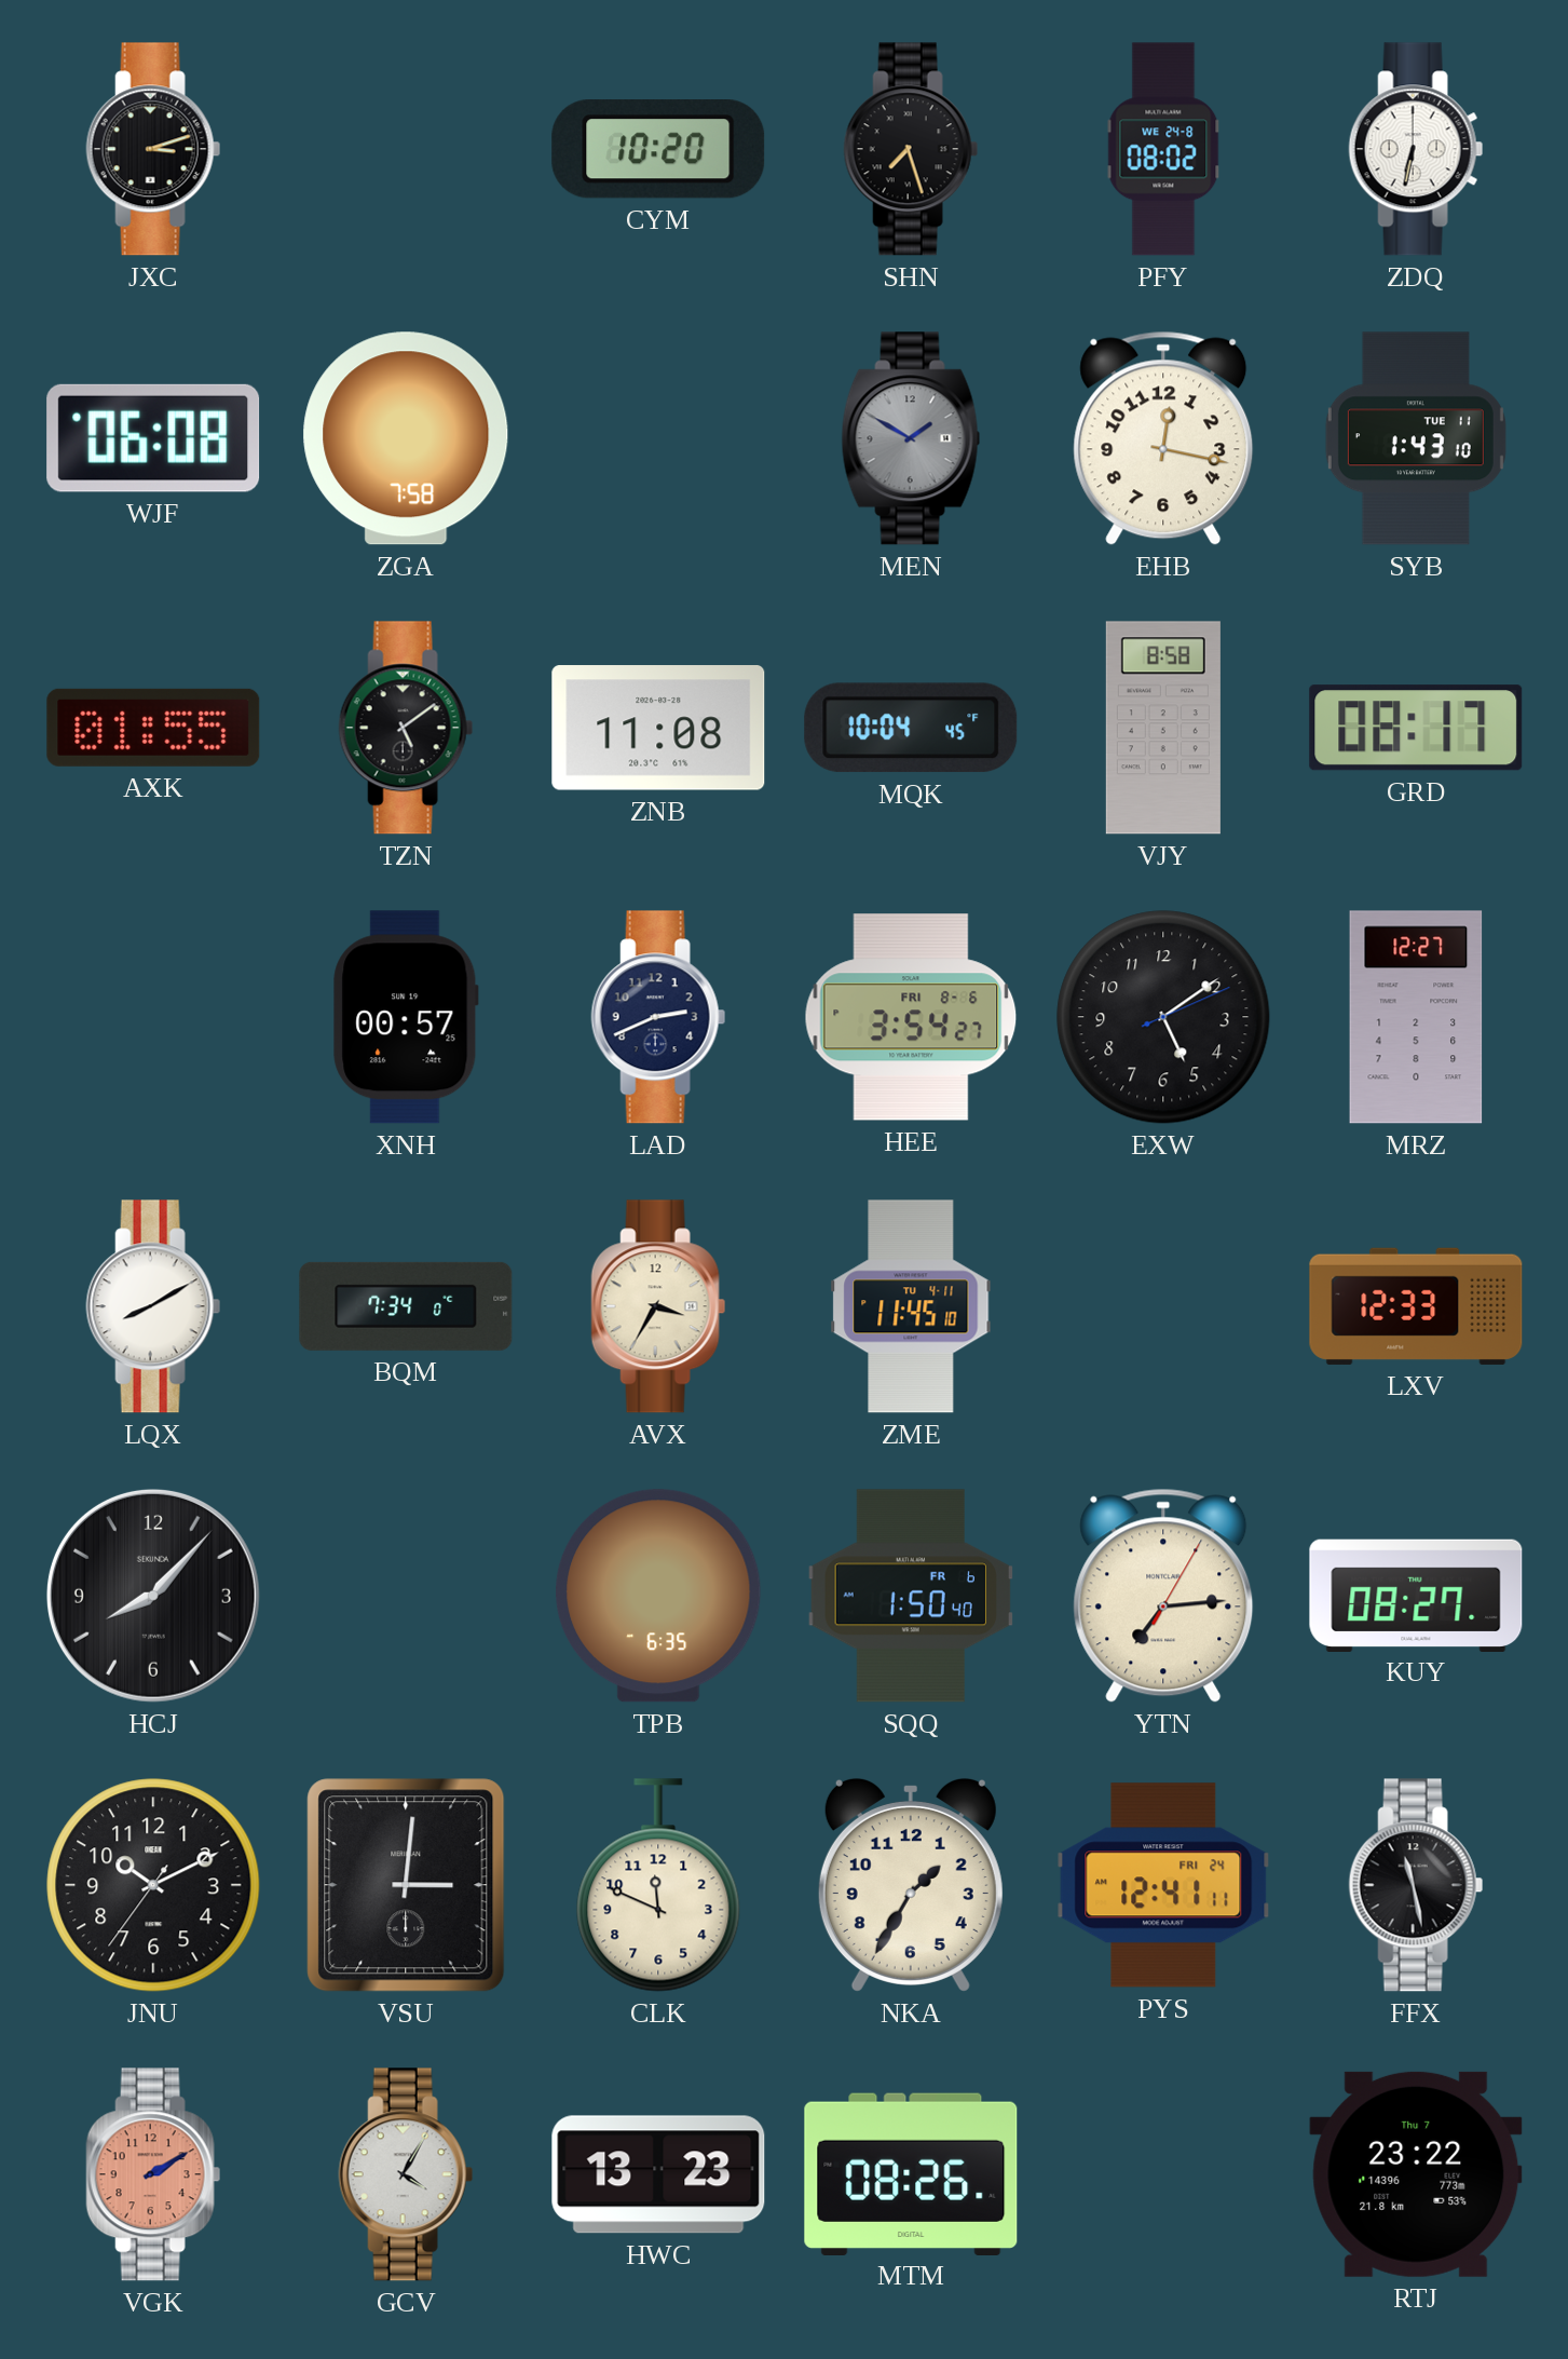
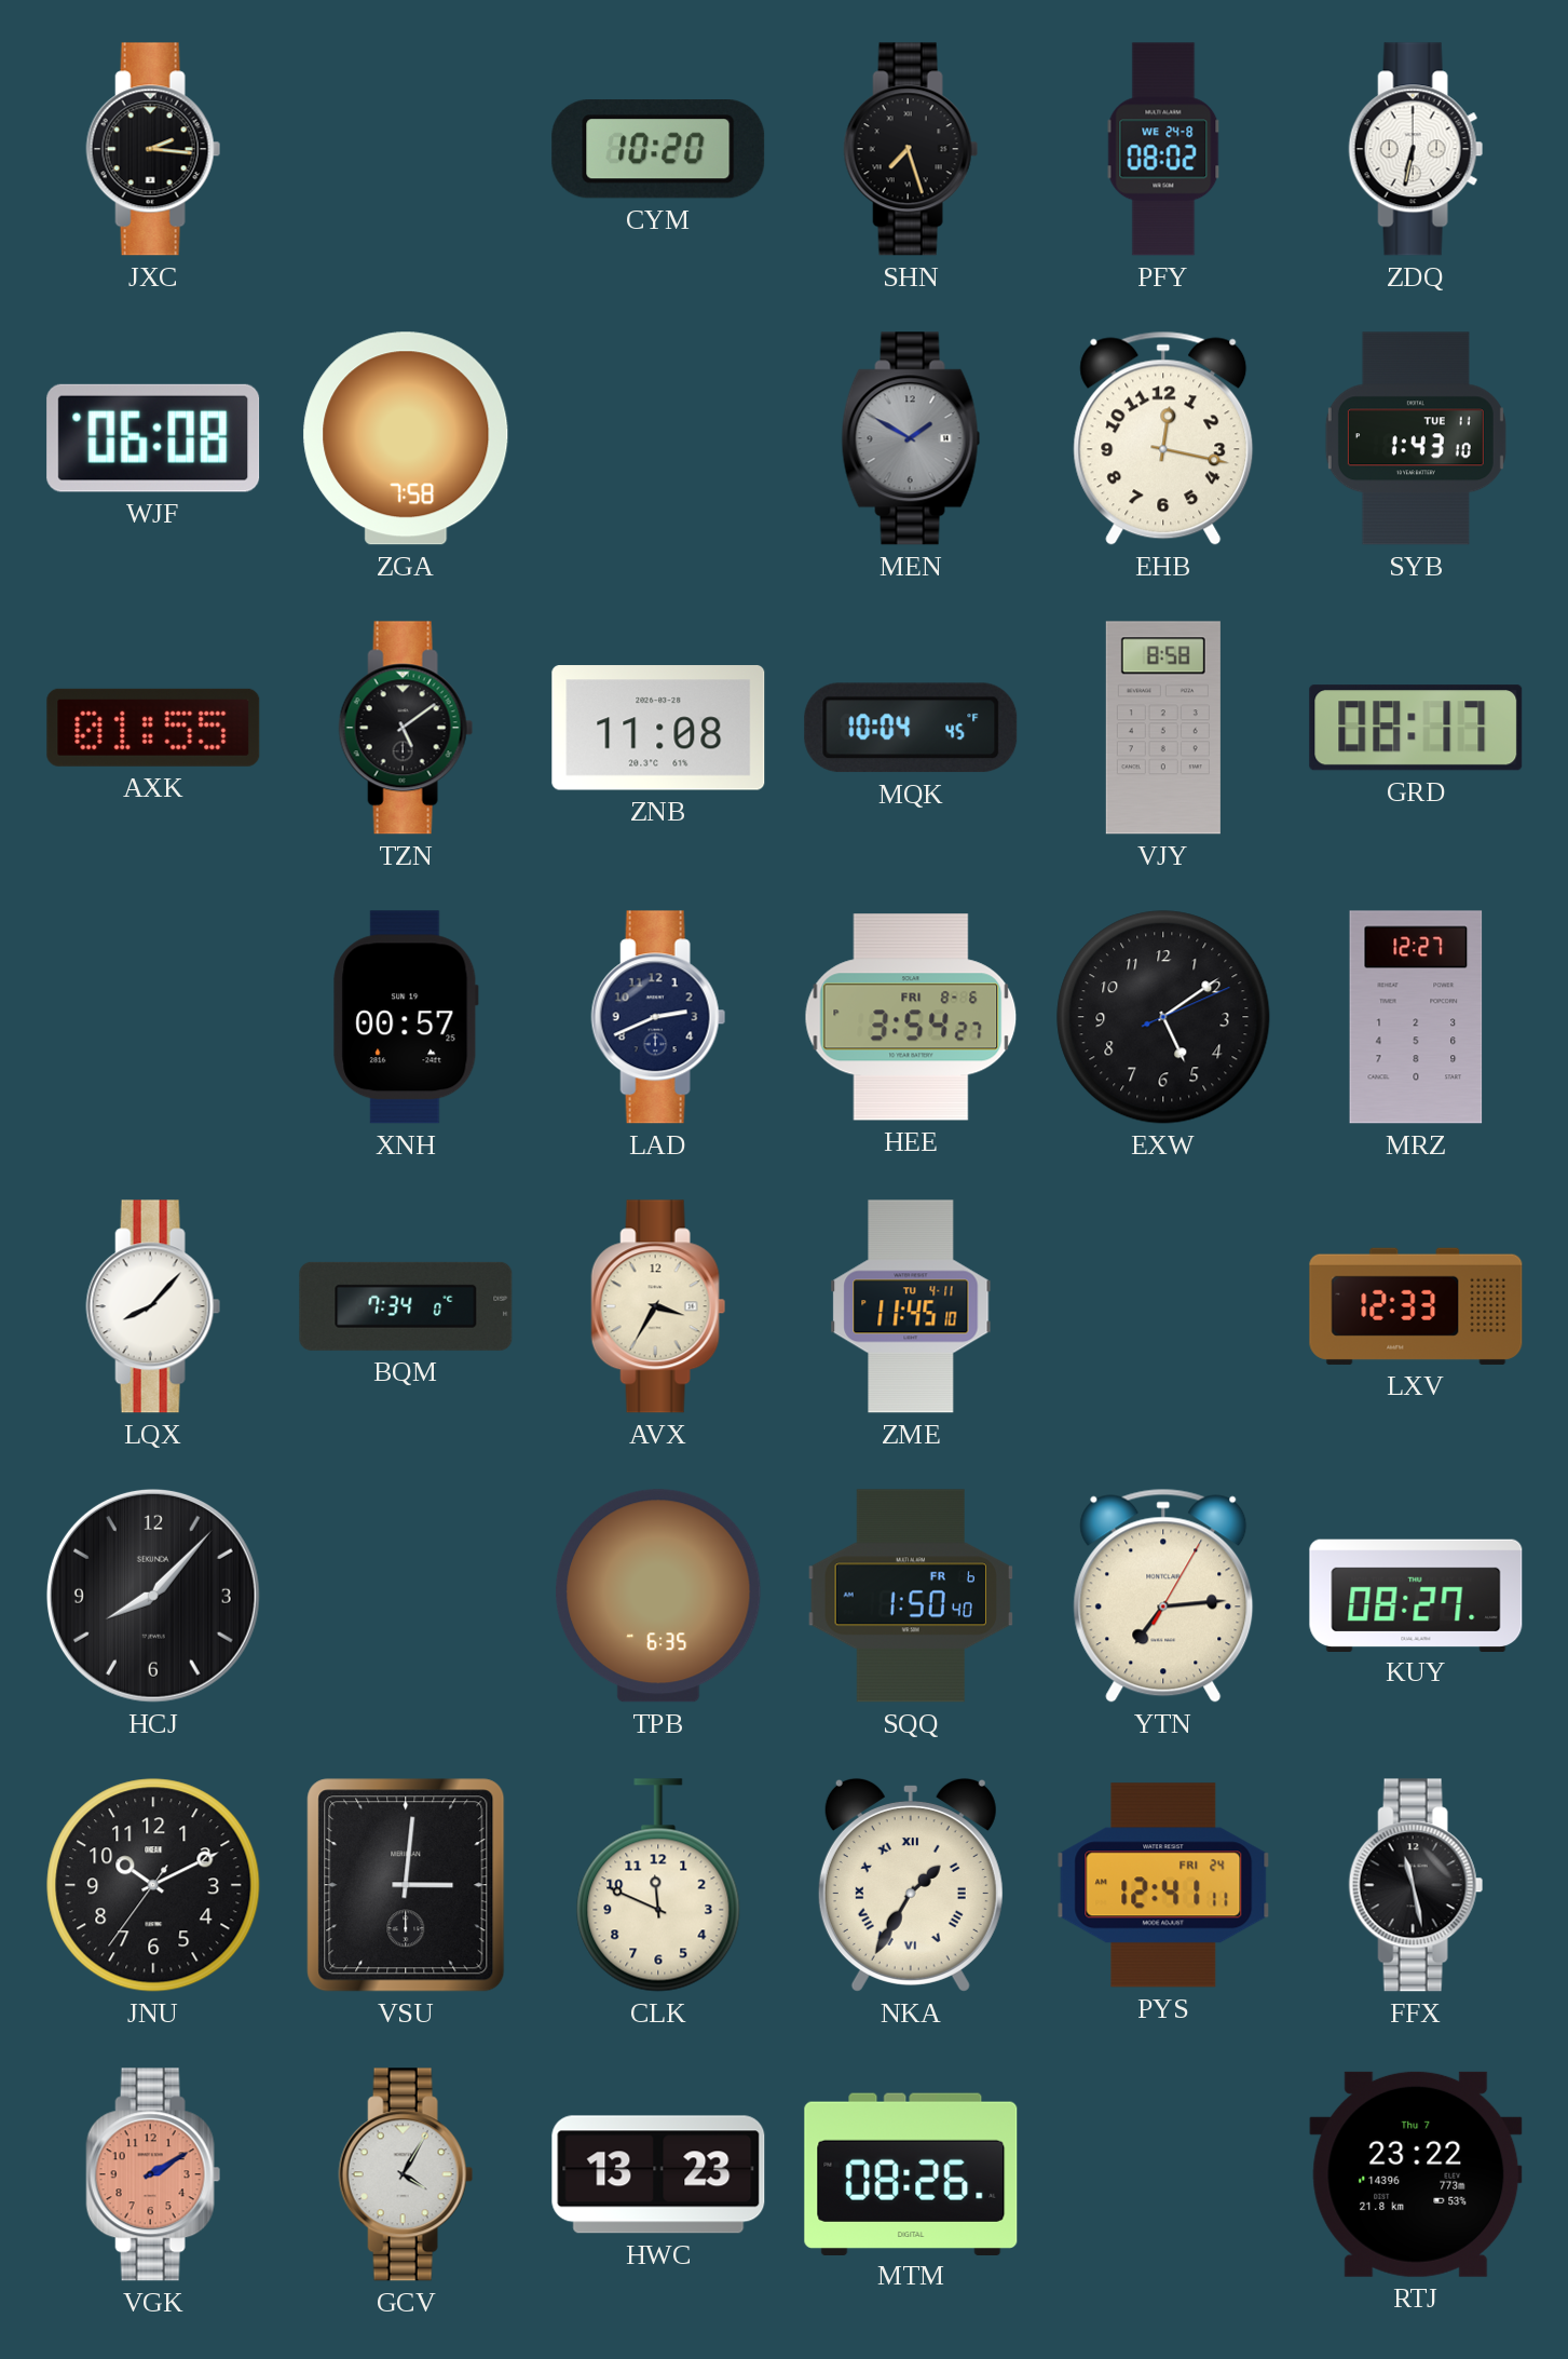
JXC: 3:12 -> 2:16
LQX: 8:10 -> 8:07
NKA numerals: Arabic -> Roman
